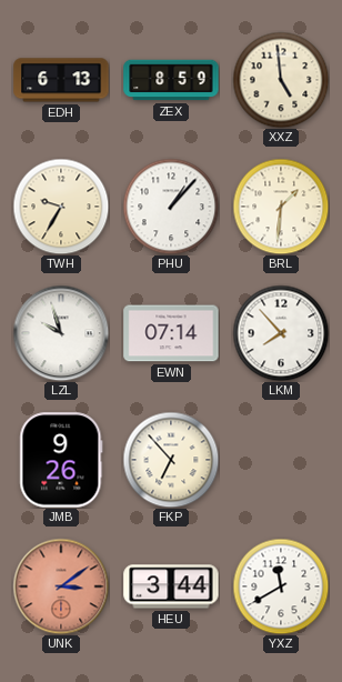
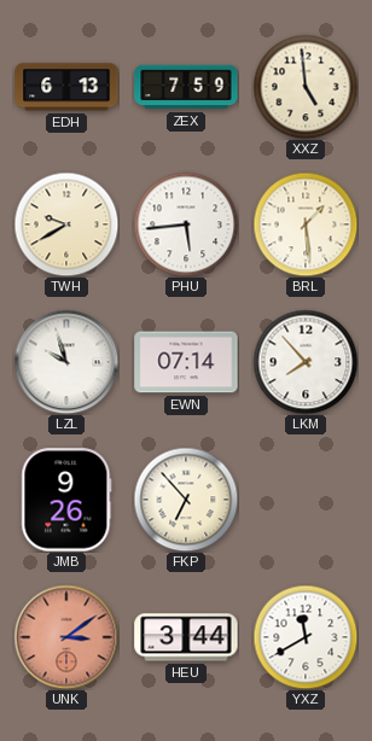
ZEX: 8:59 -> 7:59
TWH: 9:35 -> 9:40
PHU: 1:07 -> 5:44
BRL: 1:31 -> 1:29
